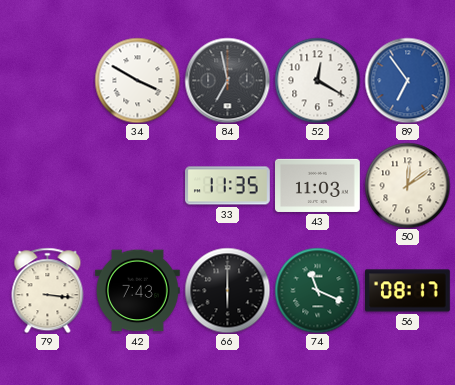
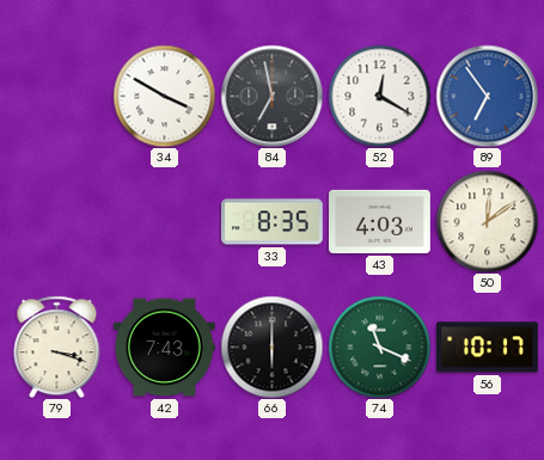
33: 11:35 -> 8:35
43: 11:03 -> 4:03
79: 3:16 -> 3:18
56: 08:17 -> 10:17
